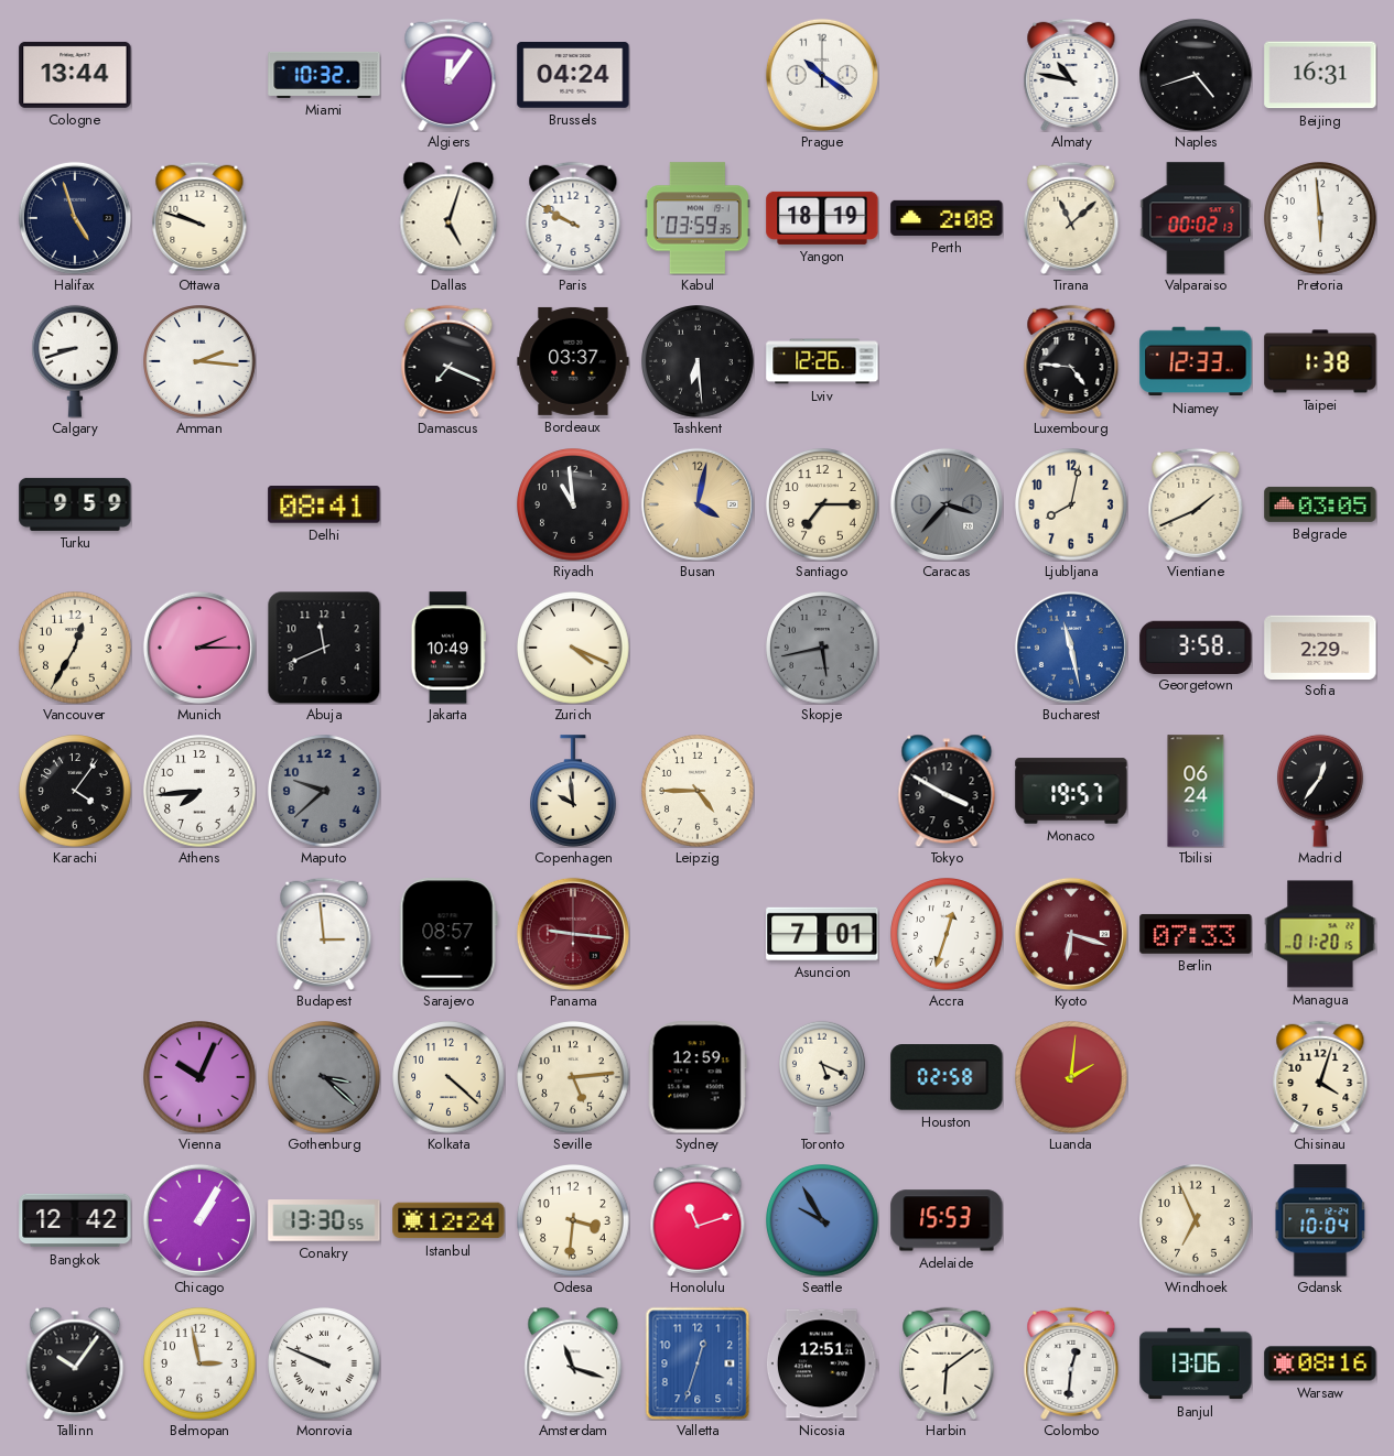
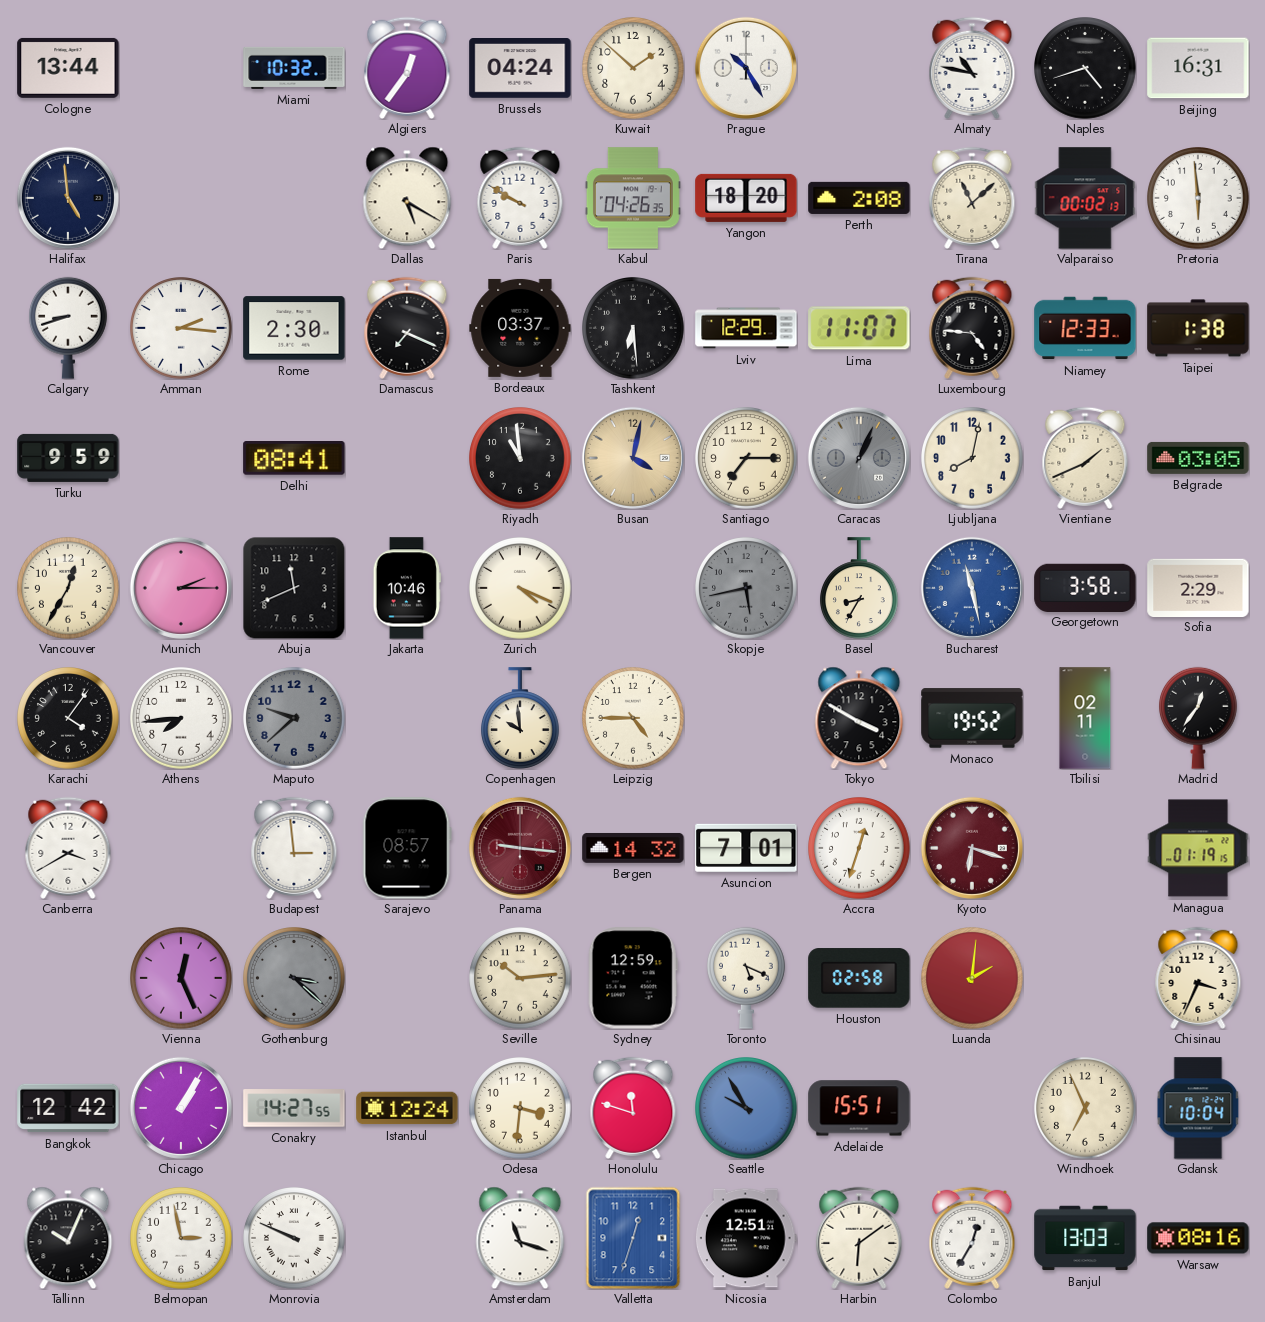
Algiers: 12:06 -> 12:36
Kuwait: none -> 1:52
Prague: 10:21 -> 10:25
Halifax: 4:57 -> 4:59
Ottawa: 9:48 -> none
Dallas: 5:03 -> 5:20
Kabul: 03:59 -> 04:26
Yangon: 18:19 -> 18:20
Rome: none -> 2:30
Lviv: 12:26 -> 12:29
Lima: none -> 11:07
Caracas: 3:37 -> 1:04
Jakarta: 10:49 -> 10:46
Basel: none -> 8:35
Monaco: 19:57 -> 19:52
Tbilisi: 06:24 -> 02:11
Canberra: none -> 3:40
Bergen: none -> 14:32
Berlin: 07:33 -> none
Managua: 01:20 -> 01:19
Vienna: 10:04 -> 12:26
Kolkata: 4:22 -> none
Seville: 5:14 -> 10:14
Chisinau: 4:03 -> 3:34
Conakry: 13:30 -> 14:27
Honolulu: 11:12 -> 11:48
Adelaide: 15:53 -> 15:51
Tallinn: 10:06 -> 10:04
Colombo: 12:31 -> 12:35
Banjul: 13:06 -> 13:03
